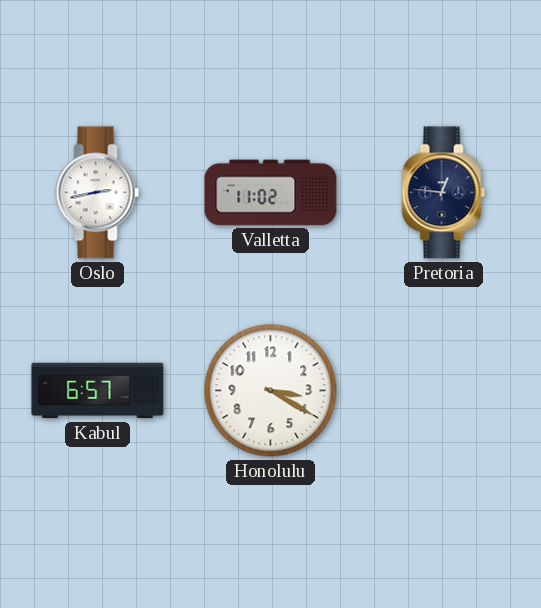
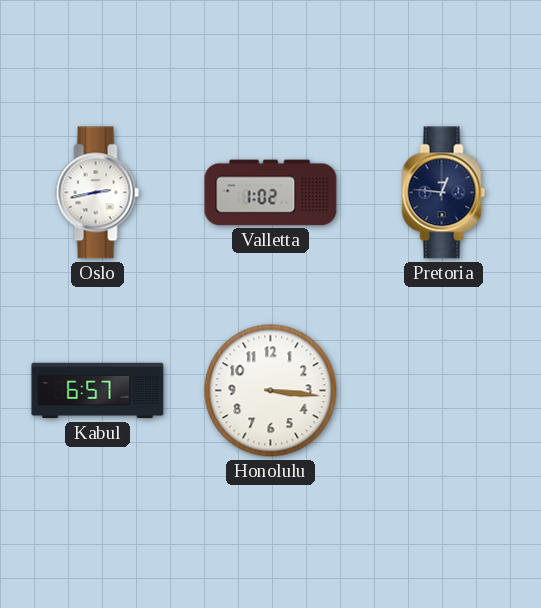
Valletta: 11:02 -> 1:02
Honolulu: 3:20 -> 3:16
